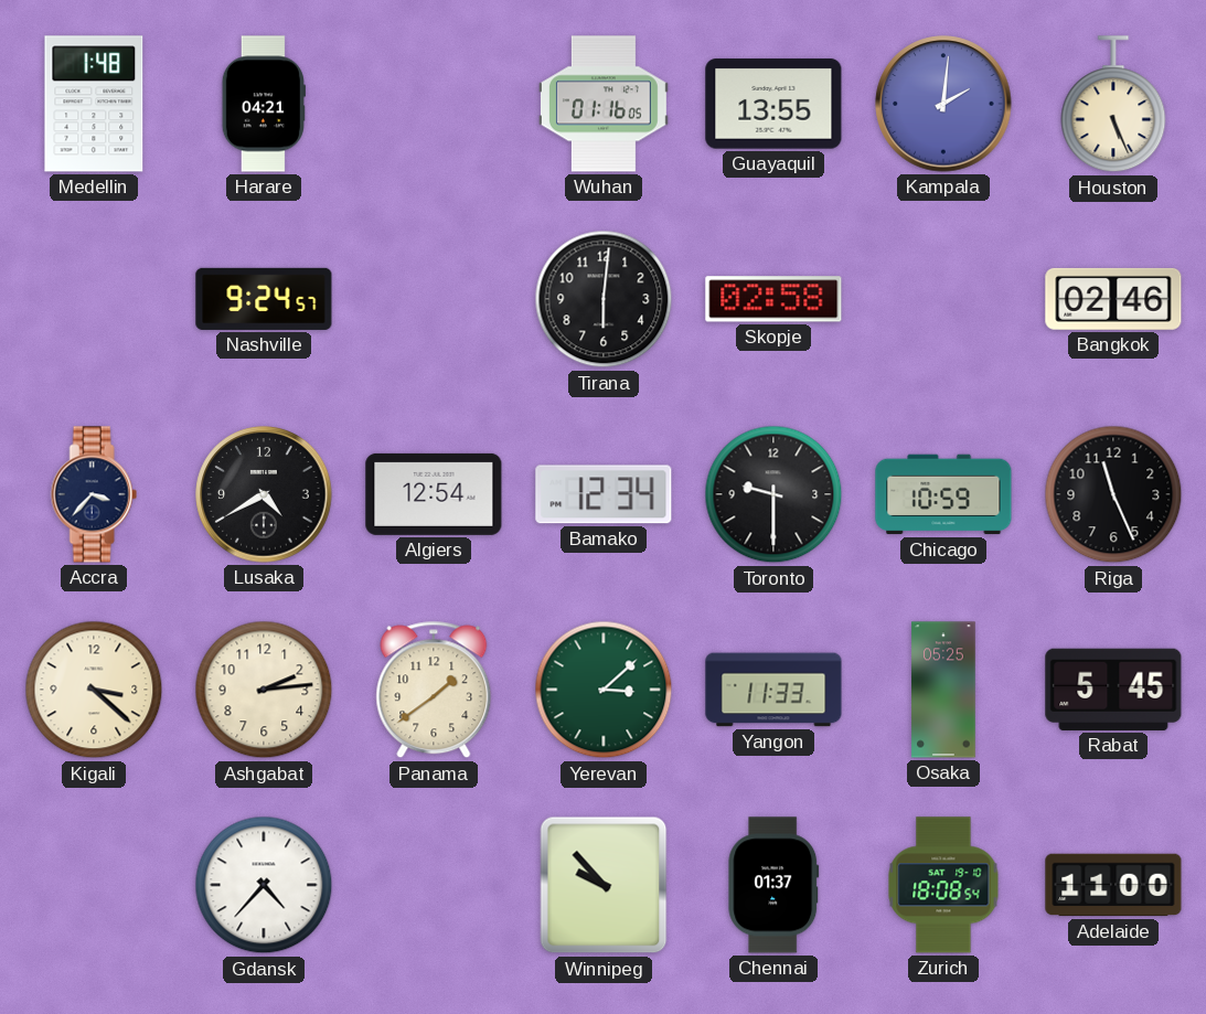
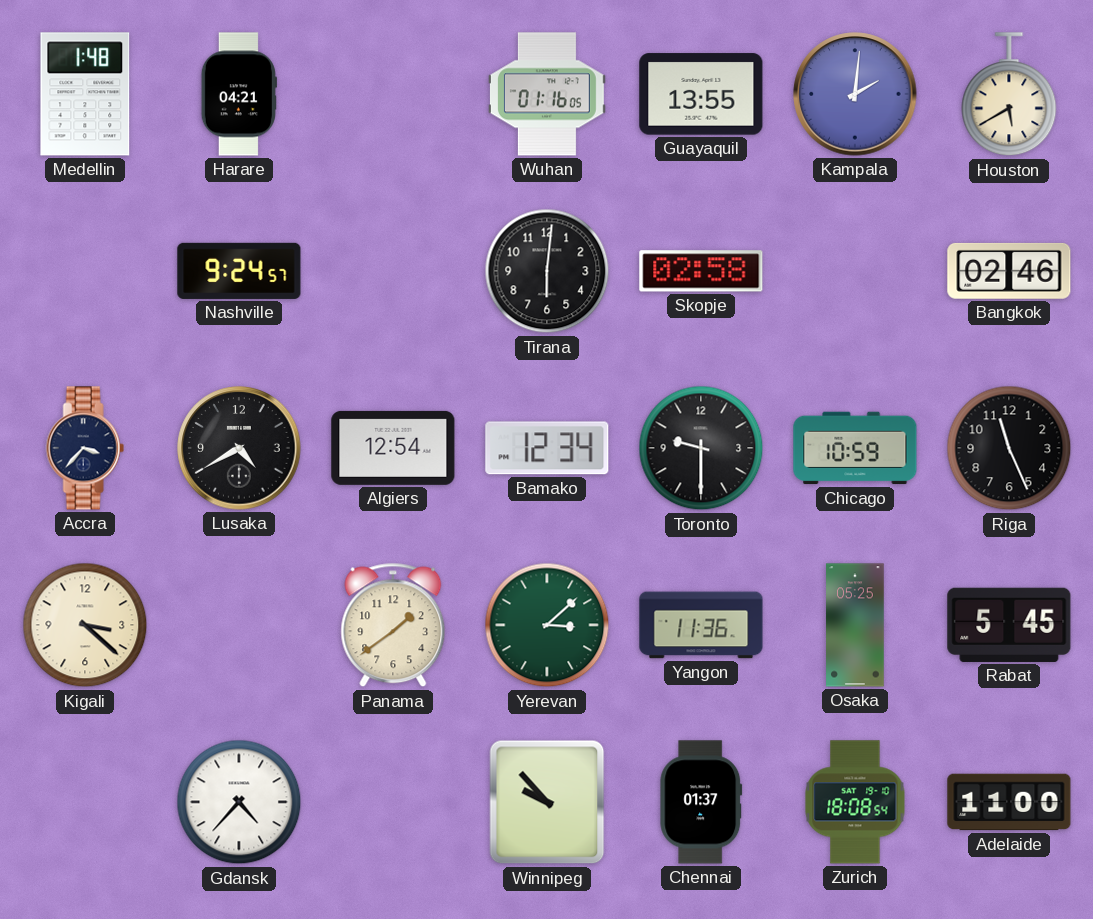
Houston: 5:26 -> 5:40
Ashgabat: 2:14 -> none
Yangon: 11:33 -> 11:36
